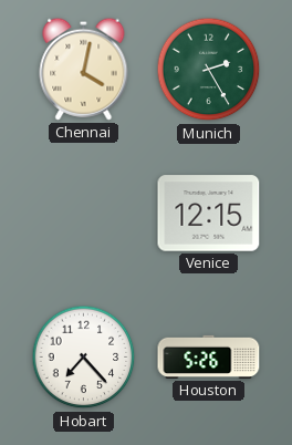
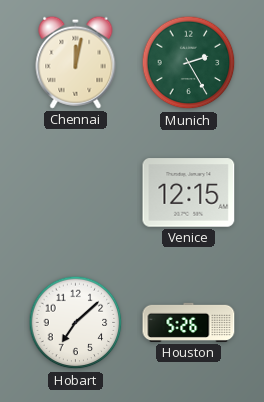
Chennai: 4:02 -> 12:02
Hobart: 7:23 -> 7:08
